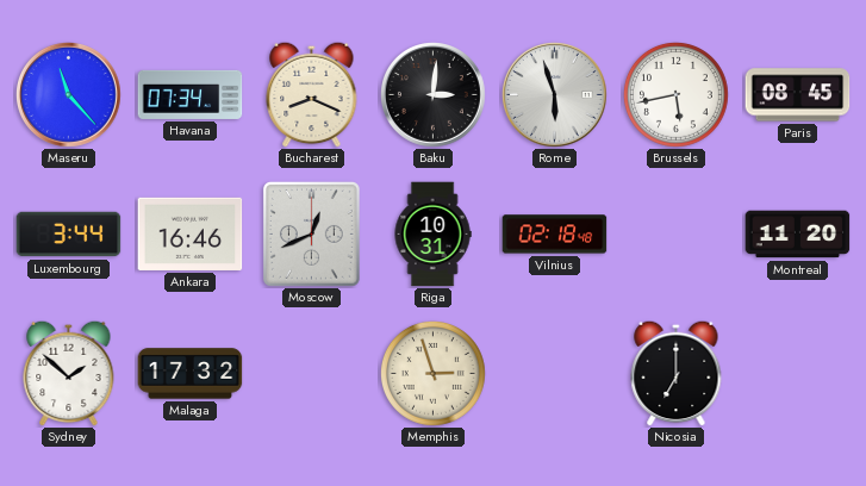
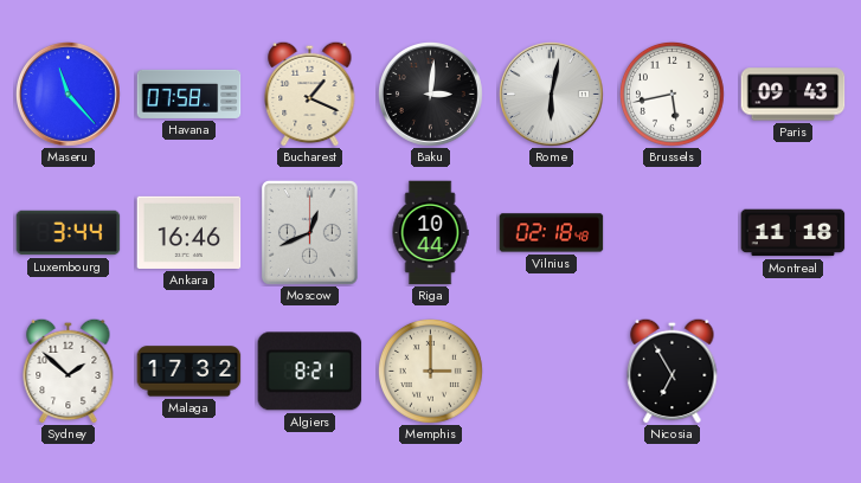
Havana: 07:34 -> 07:58
Bucharest: 8:19 -> 1:19
Rome: 5:57 -> 6:02
Paris: 08:45 -> 09:43
Riga: 10:31 -> 10:44
Montreal: 11:20 -> 11:18
Algiers: none -> 8:21
Memphis: 2:57 -> 3:00
Nicosia: 7:00 -> 6:55
